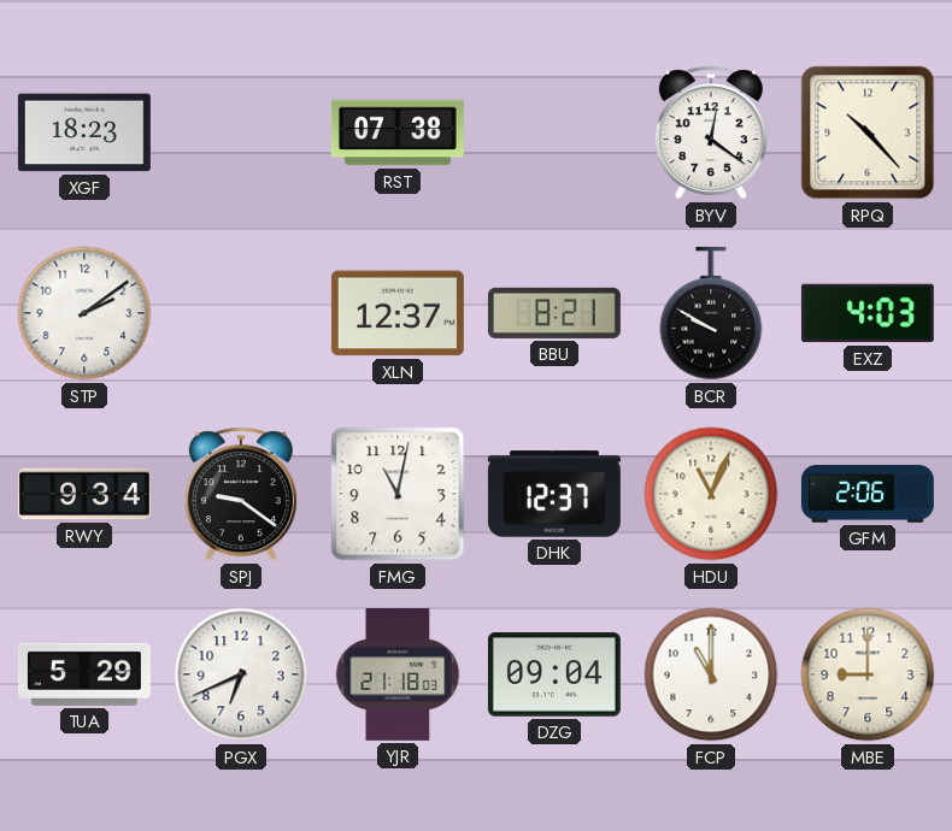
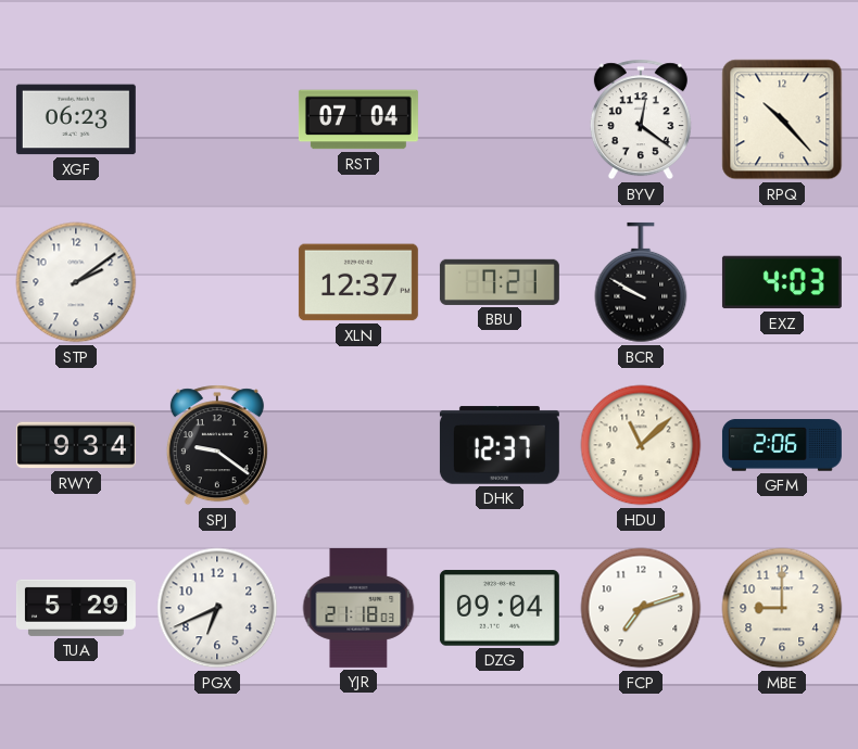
XGF: 18:23 -> 06:23
RST: 07:38 -> 07:04
BBU: 8:21 -> 7:21
FMG: 11:02 -> none
HDU: 11:04 -> 11:08
FCP: 11:00 -> 7:12
